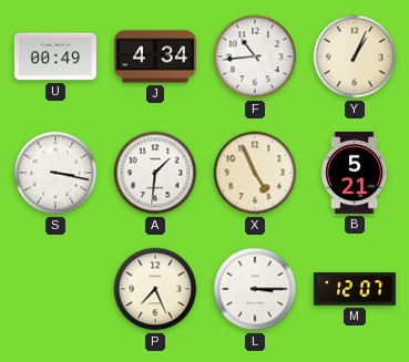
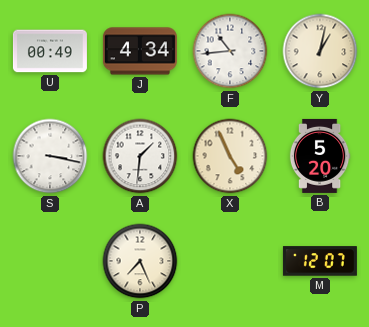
Y: 1:04 -> 1:02
B: 5:21 -> 5:20
L: 3:15 -> none
